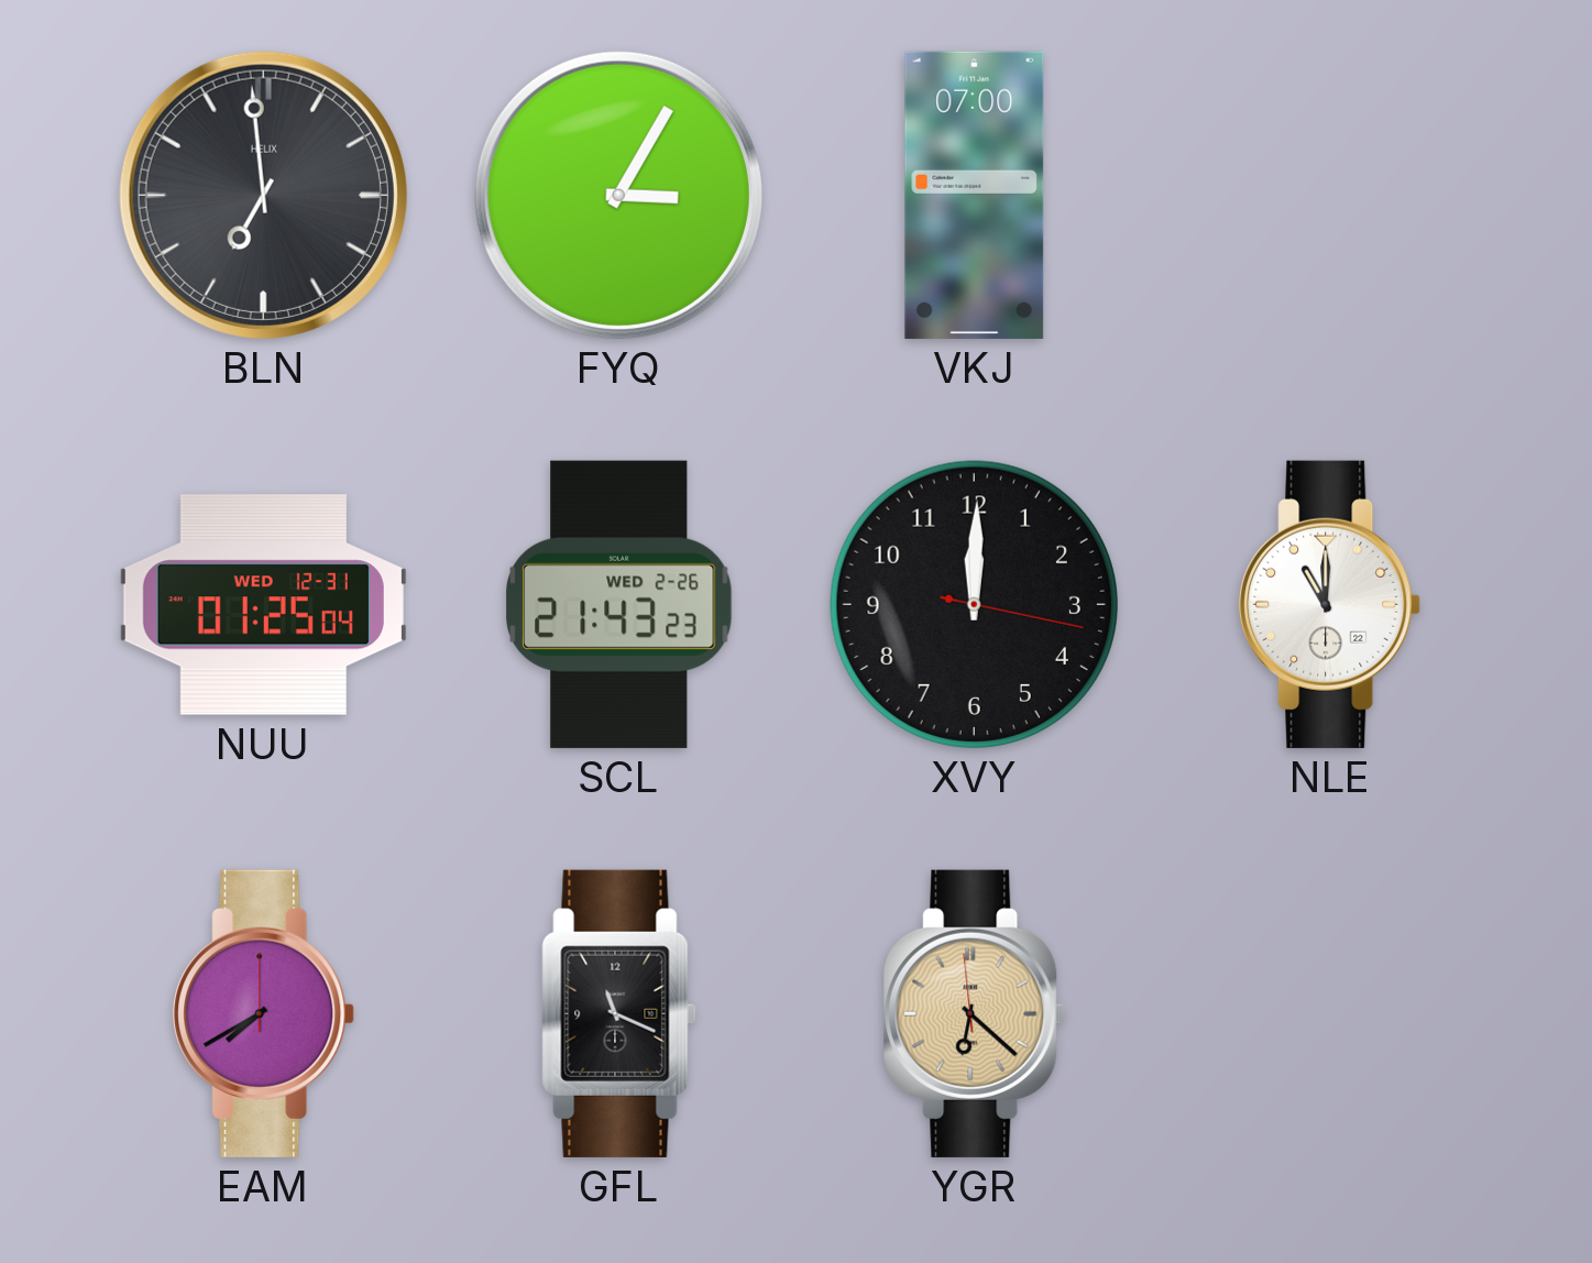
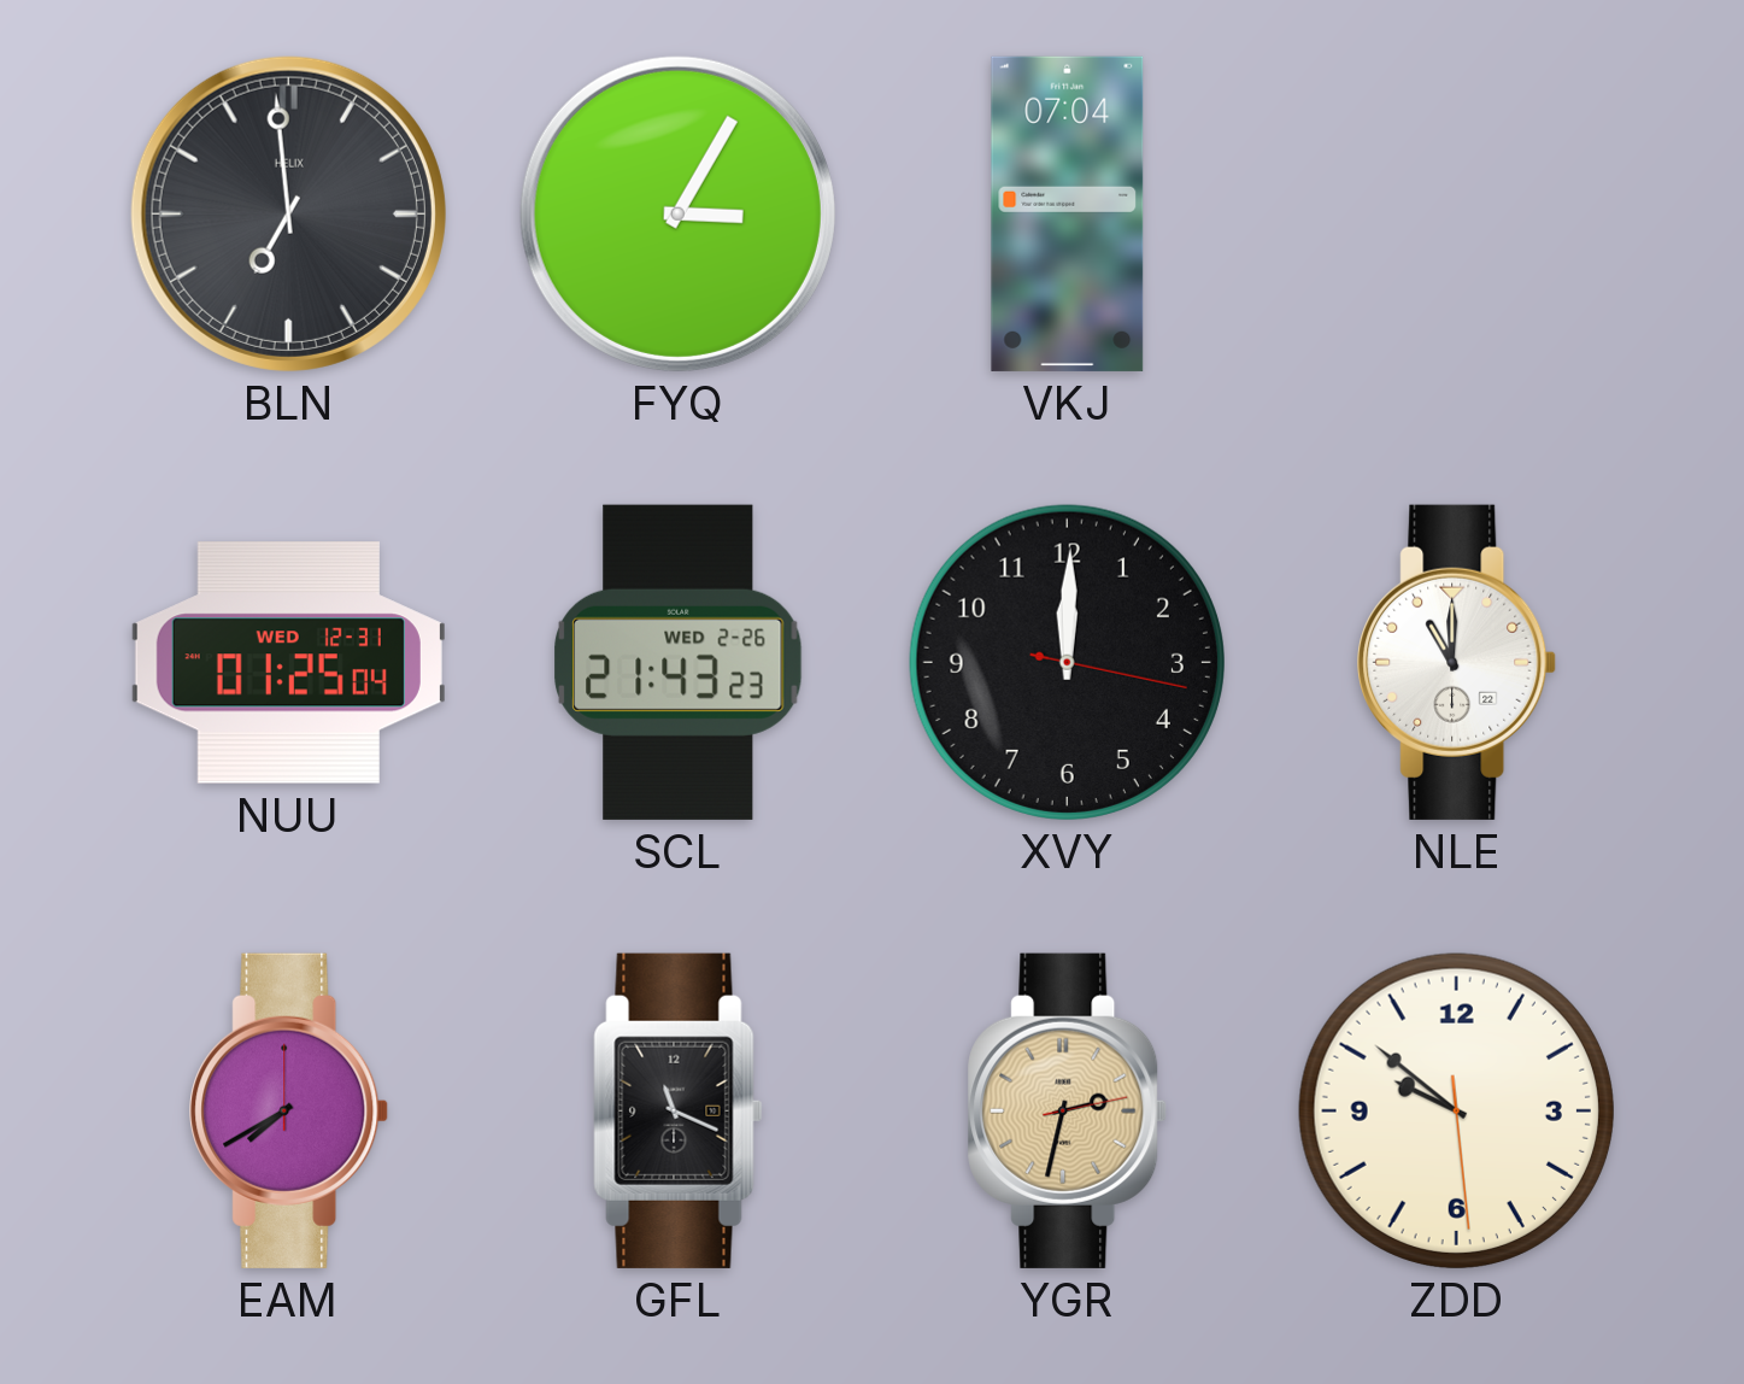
VKJ: 07:00 -> 07:04
YGR: 6:21 -> 2:32
ZDD: none -> 9:51
